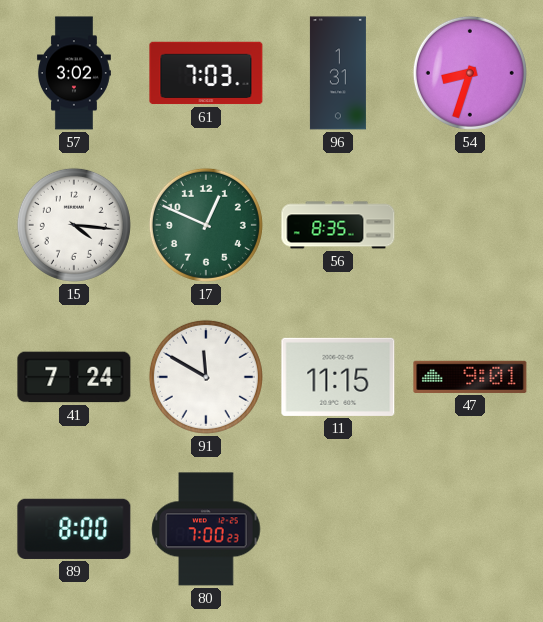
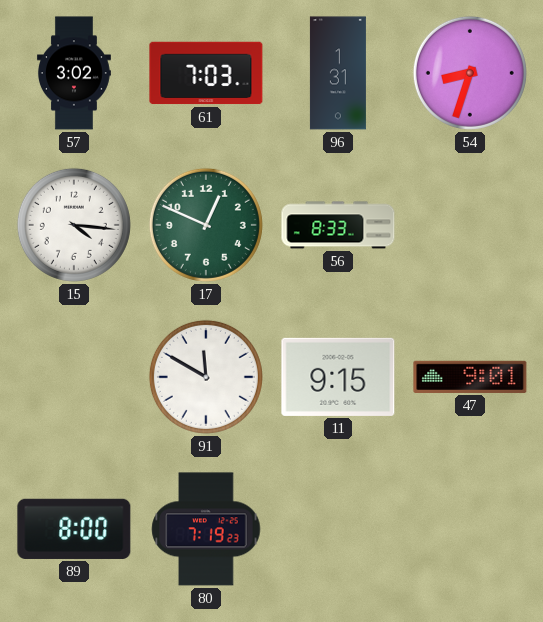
56: 8:35 -> 8:33
41: 7:24 -> none
11: 11:15 -> 9:15
80: 7:00 -> 7:19
